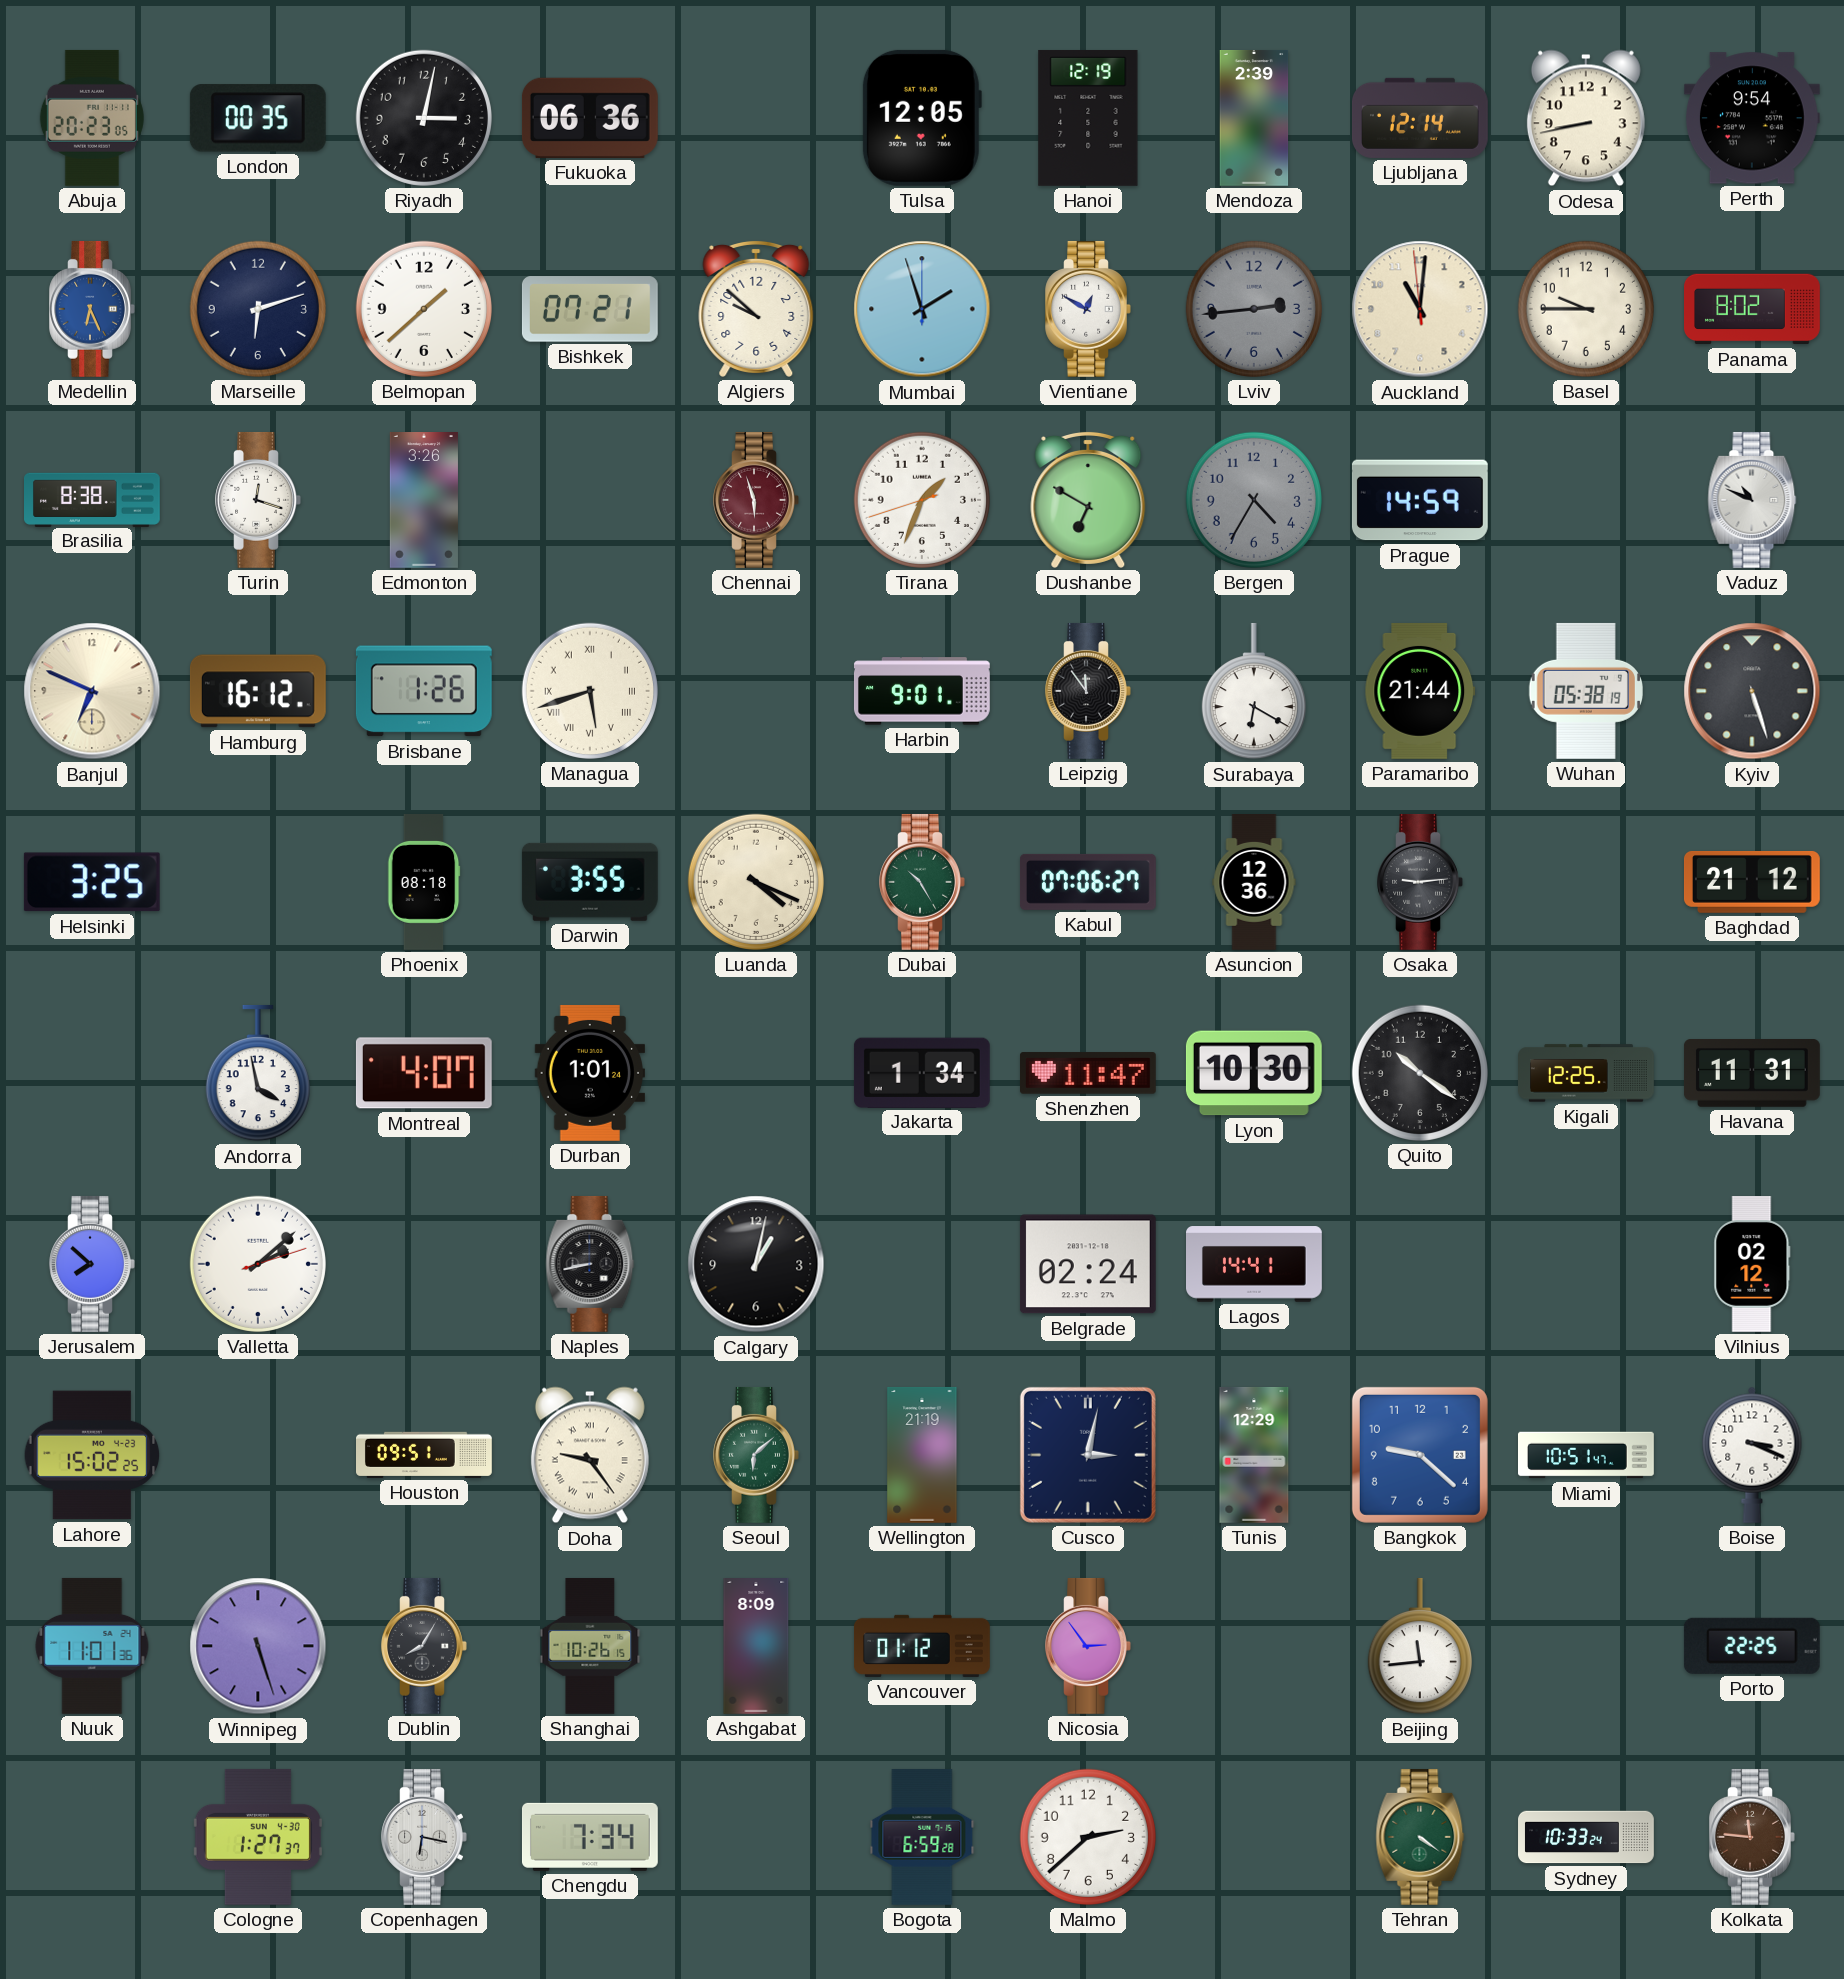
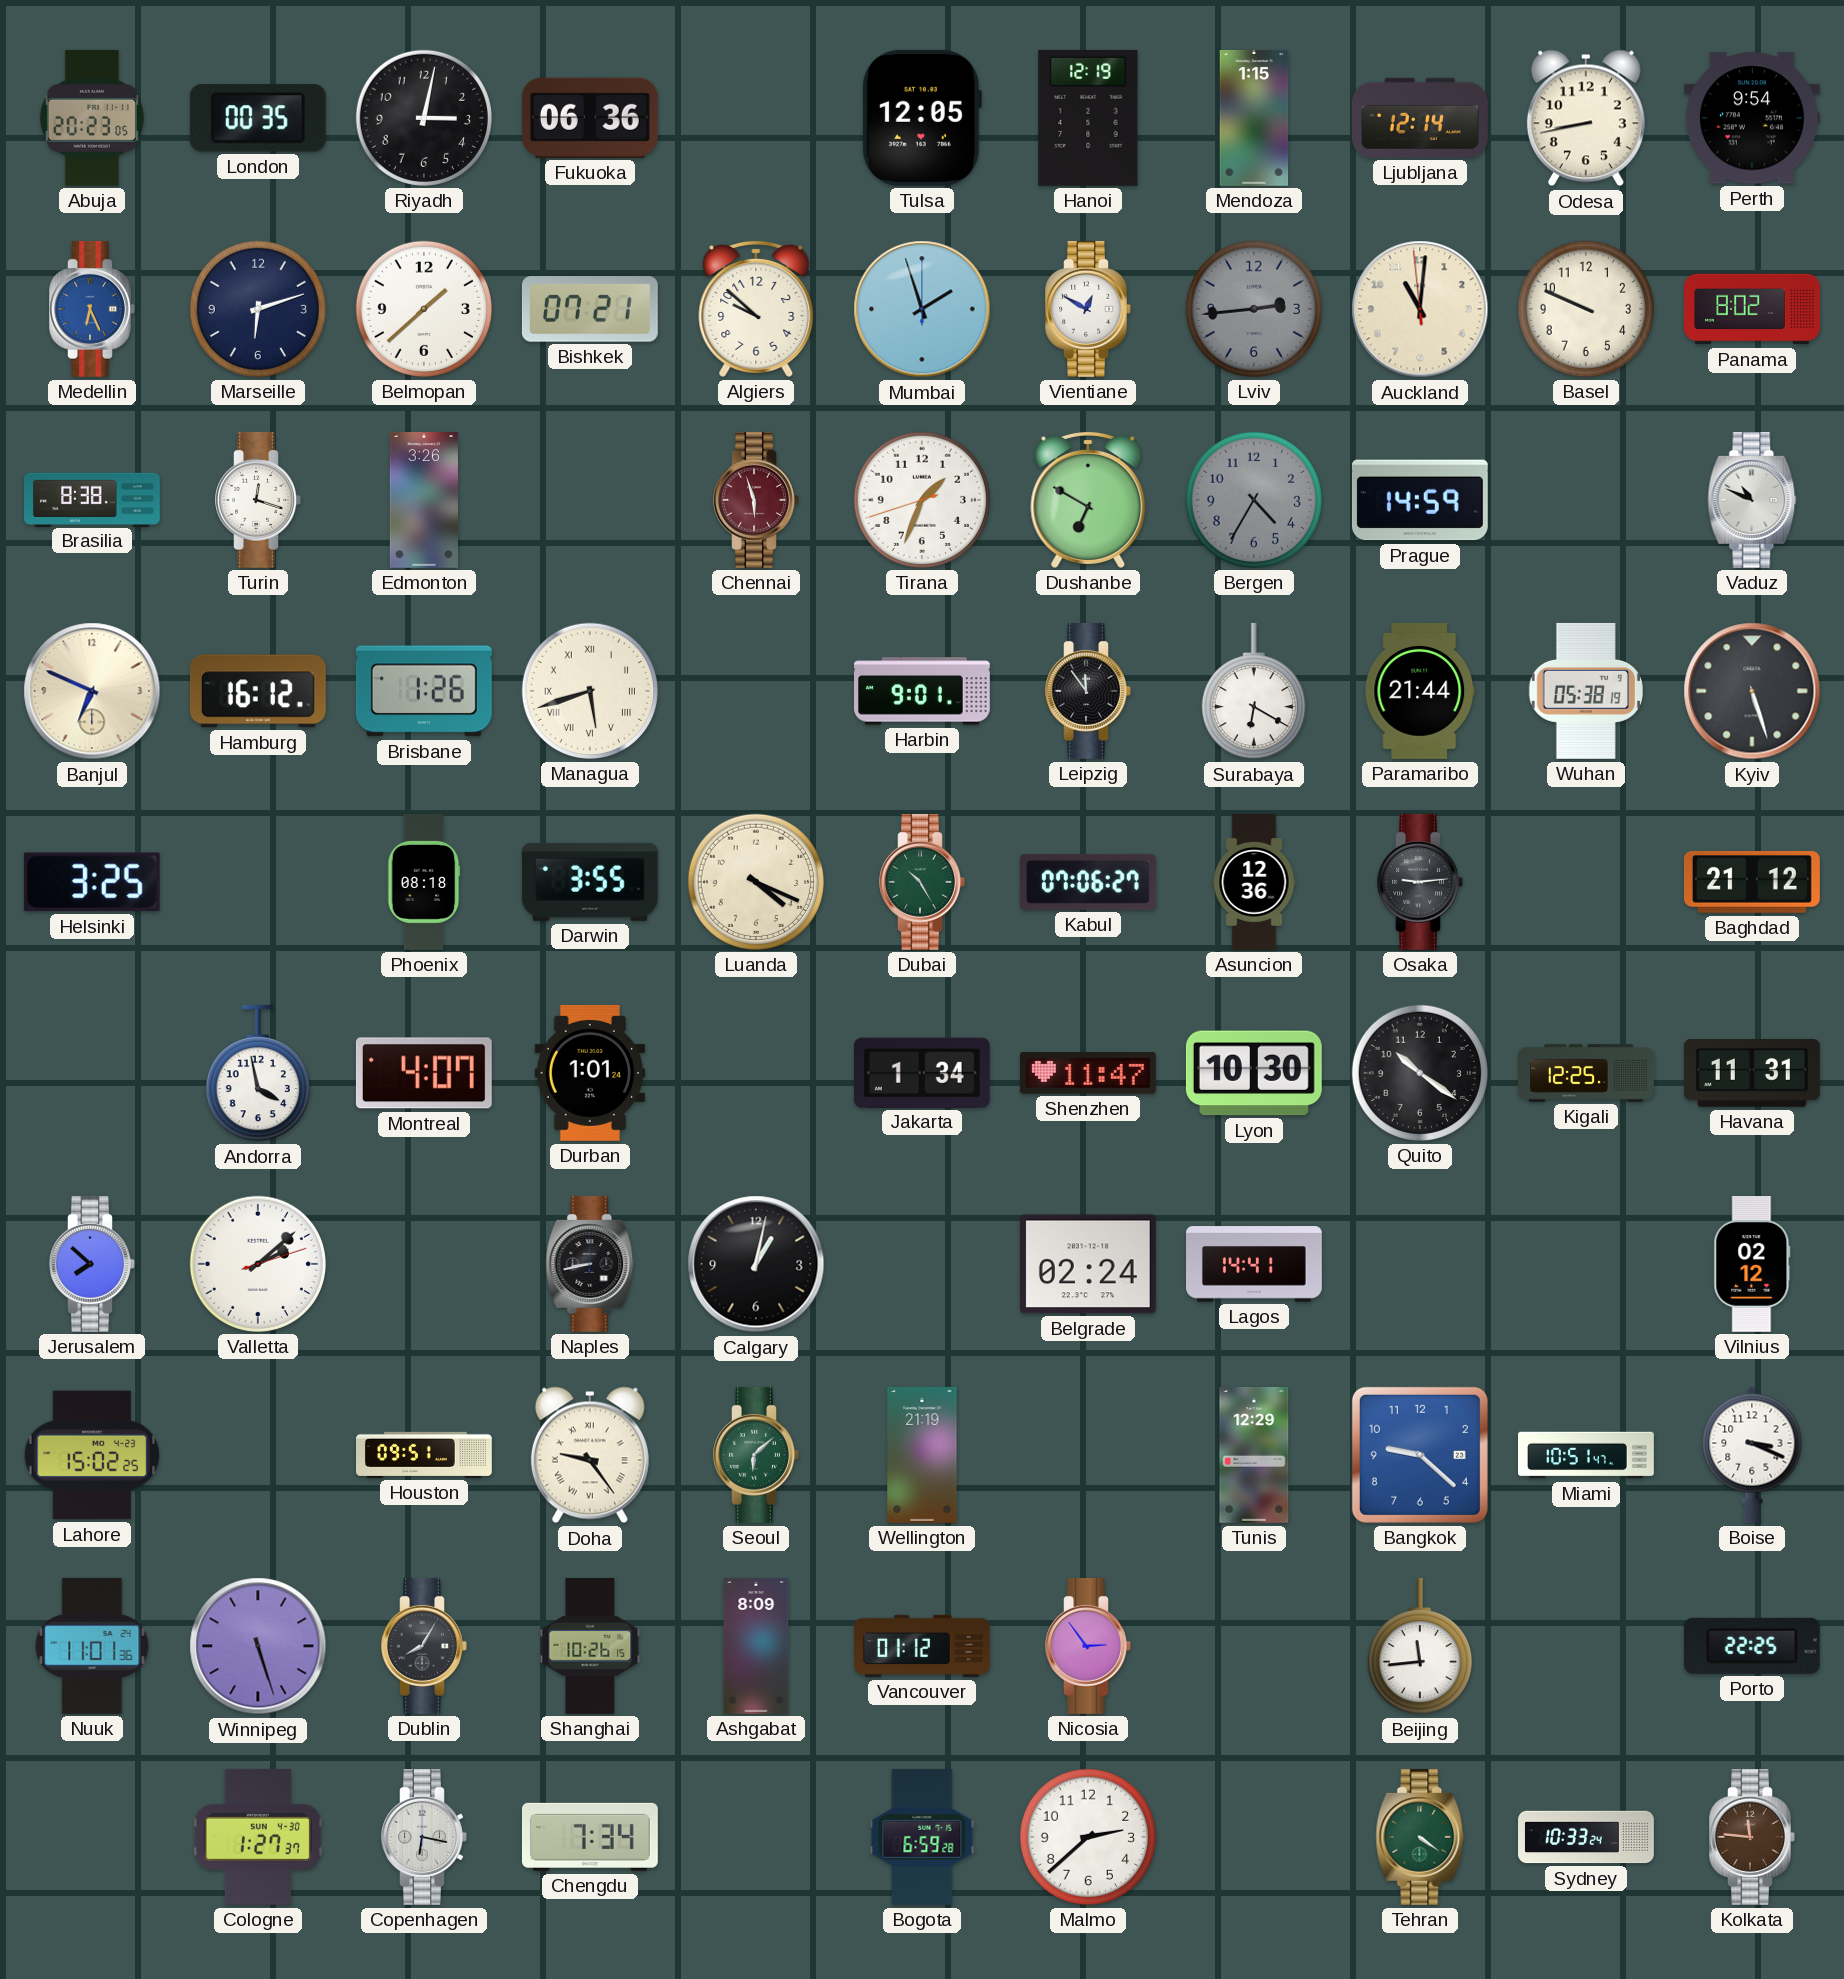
Mendoza: 2:39 -> 1:15
Basel: 9:45 -> 9:49
Cusco: 3:02 -> none
